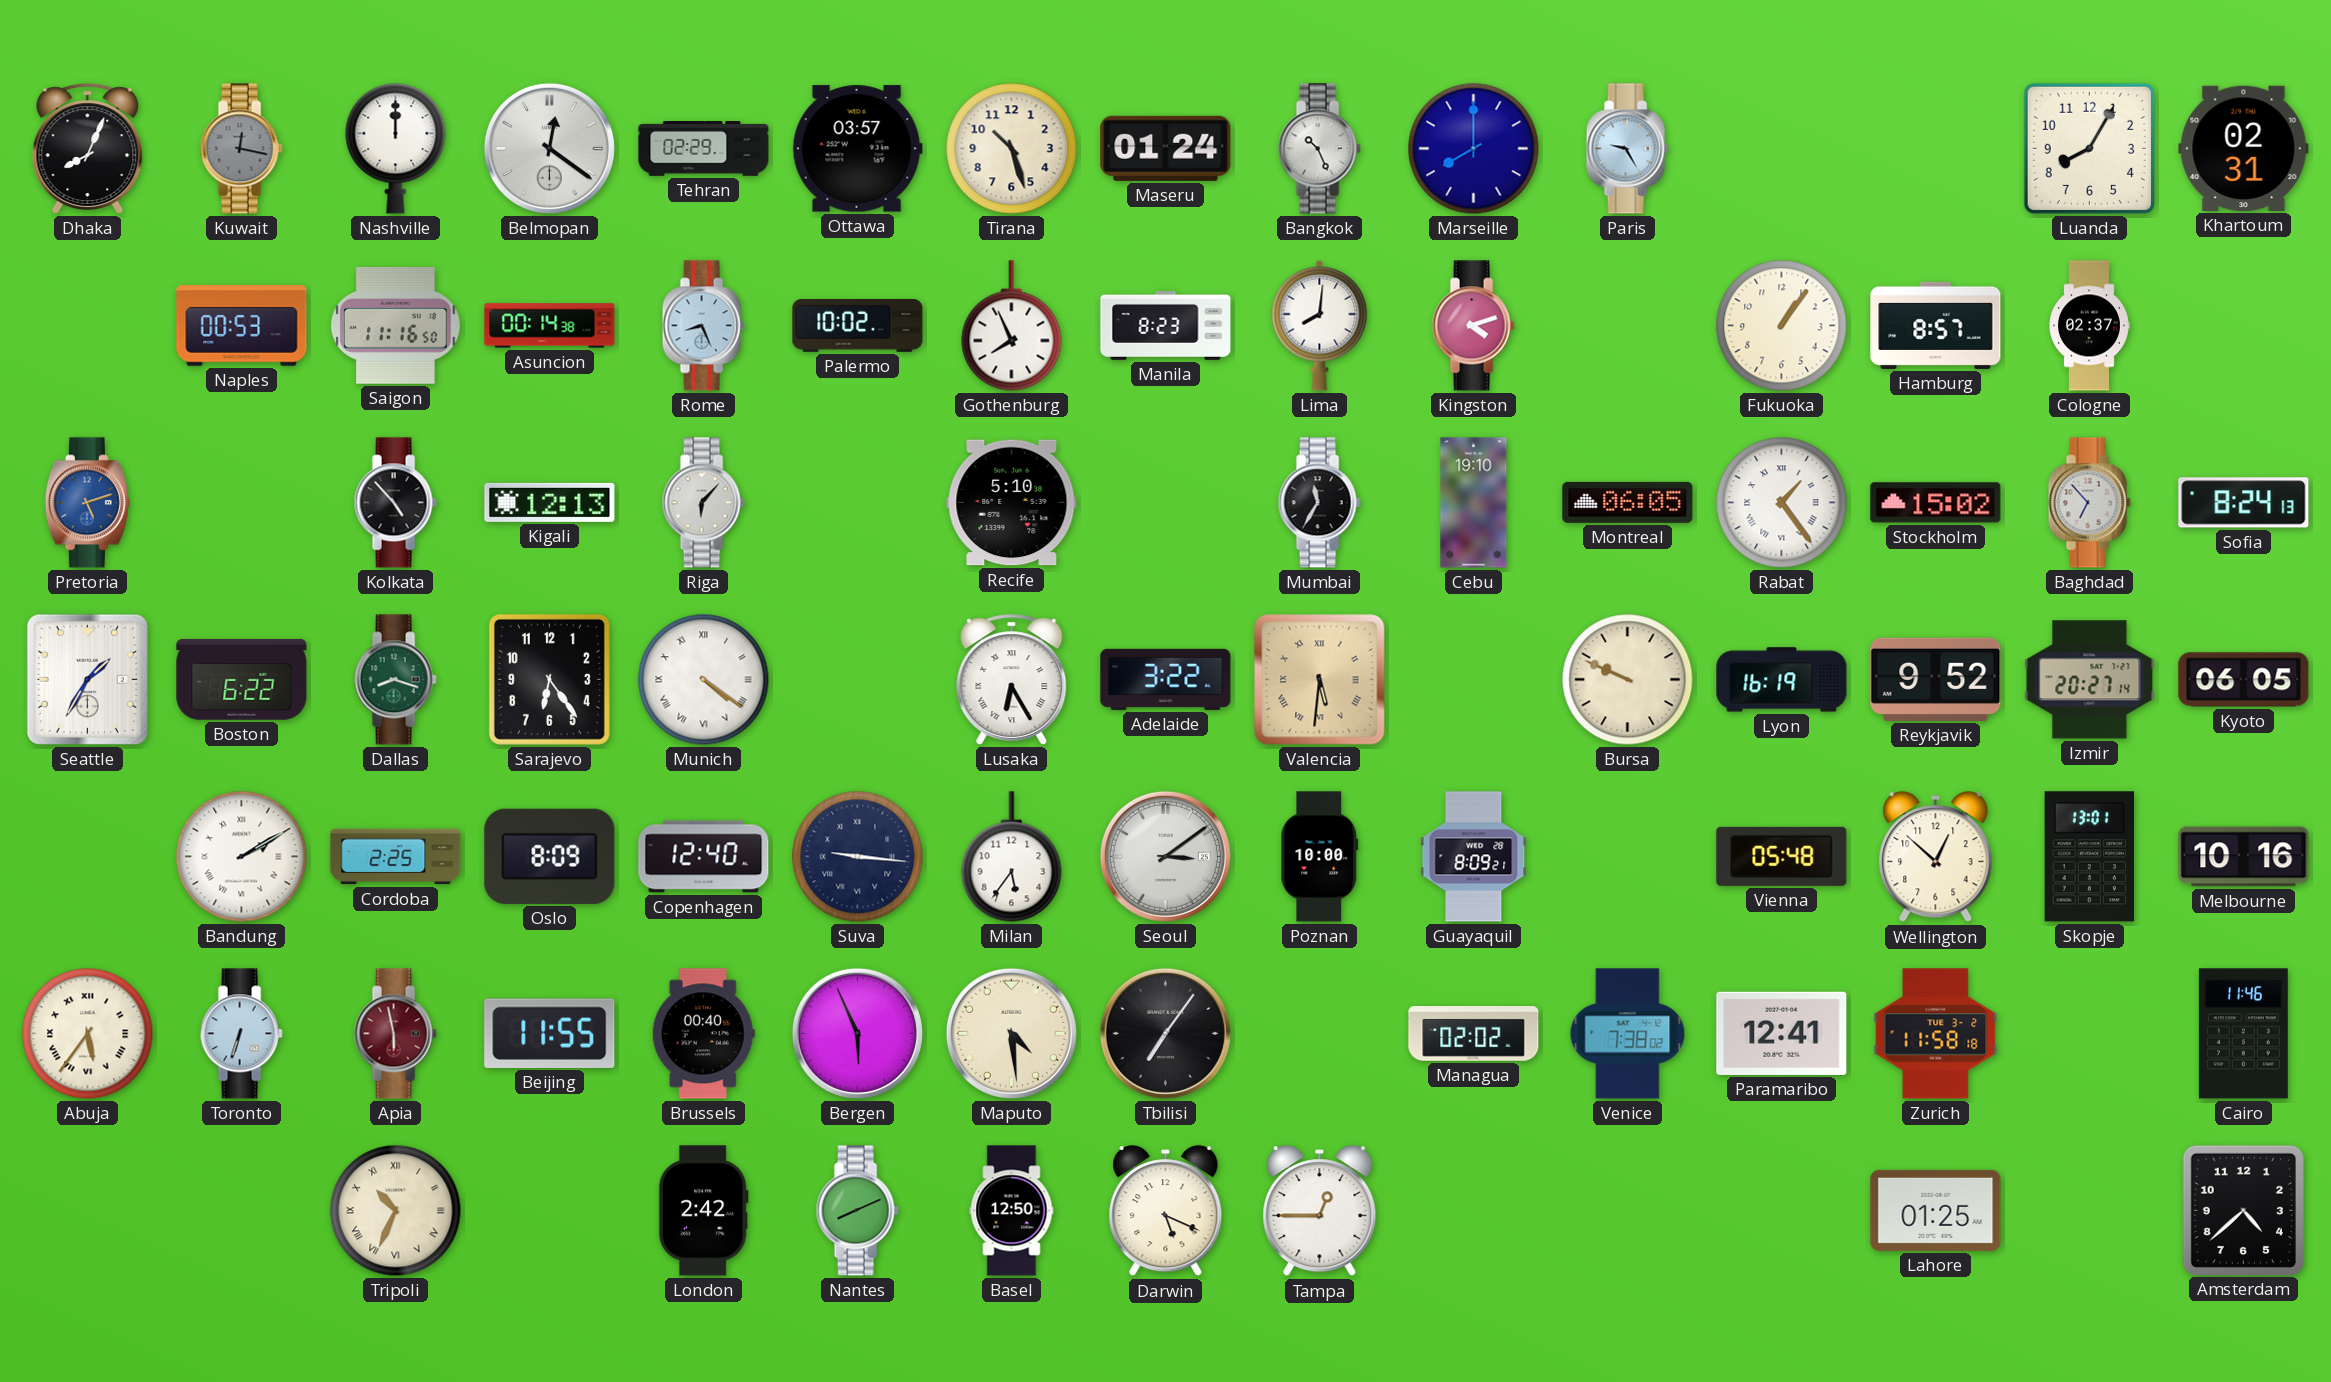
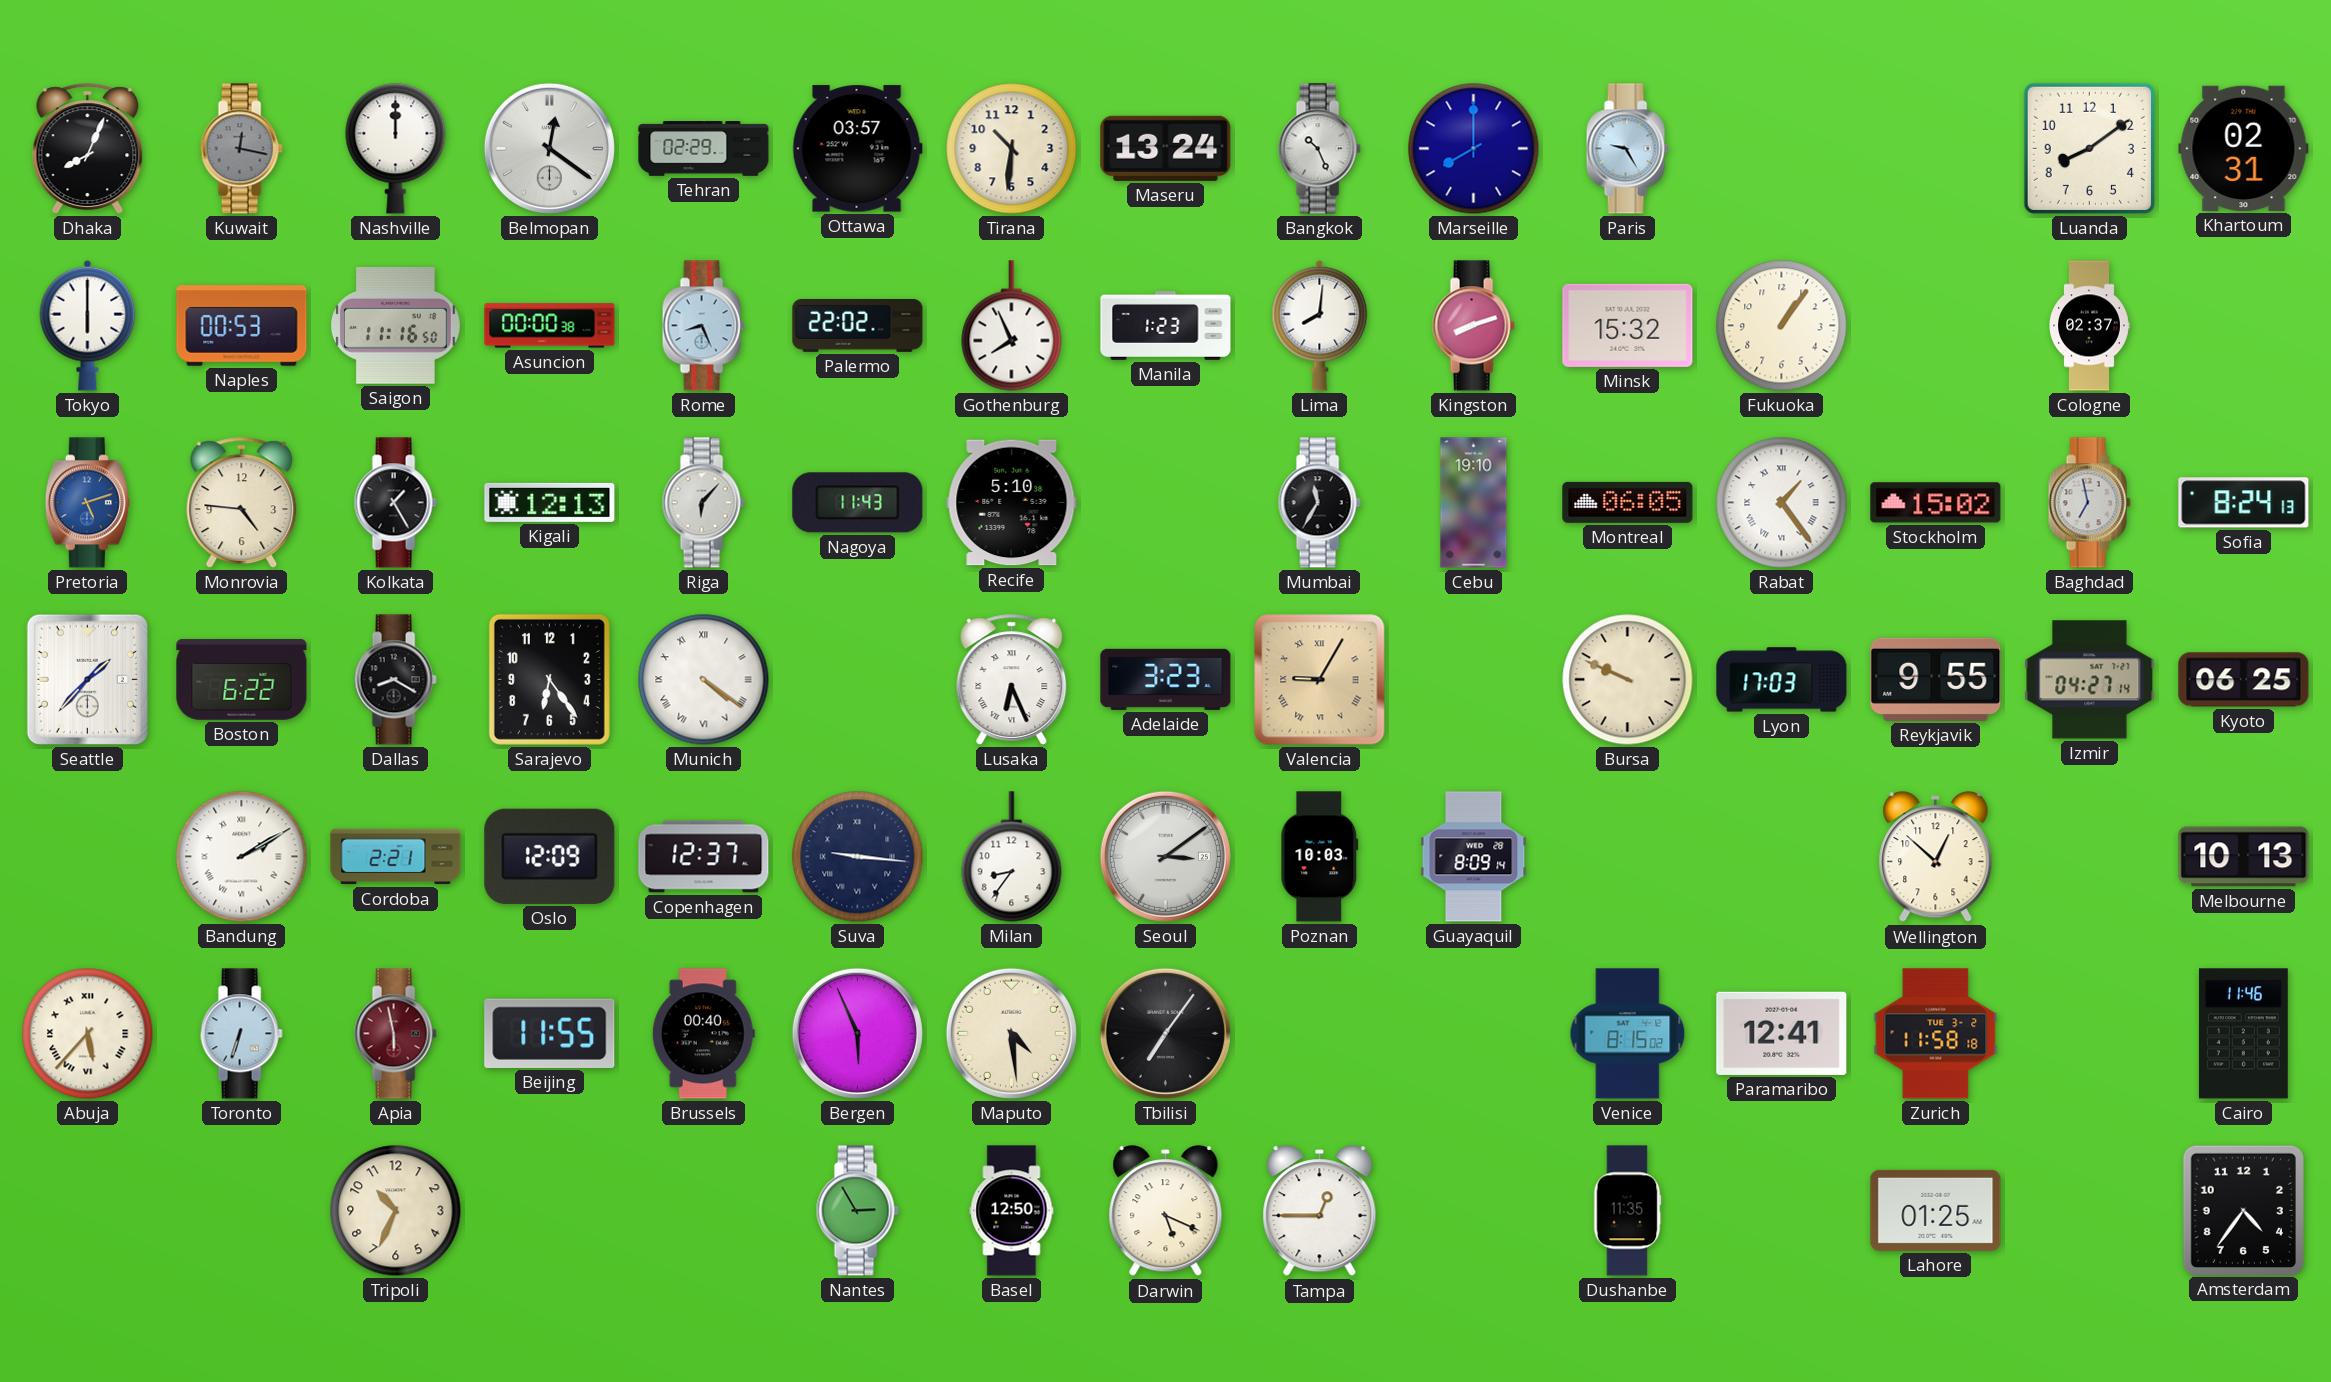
Tirana: 10:27 -> 10:31
Maseru: 01:24 -> 13:24
Luanda: 8:05 -> 8:09
Tokyo: none -> 6:00
Asuncion: 00:14 -> 00:00
Palermo: 10:02 -> 22:02
Manila: 8:23 -> 1:23
Kingston: 4:12 -> 8:12
Minsk: none -> 15:32
Hamburg: 8:57 -> none
Monrovia: none -> 4:46
Kolkata: 4:53 -> 1:25
Nagoya: none -> 11:43
Baghdad: 6:53 -> 6:58
Seattle: 1:35 -> 1:37
Dallas: 8:18 -> 8:20
Dallas dial: green -> black
Lusaka: 6:25 -> 6:26
Adelaide: 3:22 -> 3:23
Valencia: 5:31 -> 9:05
Lyon: 16:19 -> 17:03
Reykjavik: 9:52 -> 9:55
Izmir: 20:27 -> 04:27
Kyoto: 06:05 -> 06:25
Cordoba: 2:25 -> 2:21
Oslo: 8:09 -> 12:09
Copenhagen: 12:40 -> 12:37
Milan: 5:36 -> 8:36
Poznan: 10:00 -> 10:03
Guayaquil: 8:09:21 -> 8:09:14
Vienna: 05:48 -> none
Skopje: 13:01 -> none
Melbourne: 10:16 -> 10:13
Abuja: 5:36 -> 5:37
Managua: 02:02 -> none
Venice: 7:38 -> 8:15
Tripoli numerals: Roman -> Arabic
London: 2:42 -> none
Nantes: 8:11 -> 2:55
Dushanbe: none -> 11:35
Amsterdam: 4:38 -> 4:36
